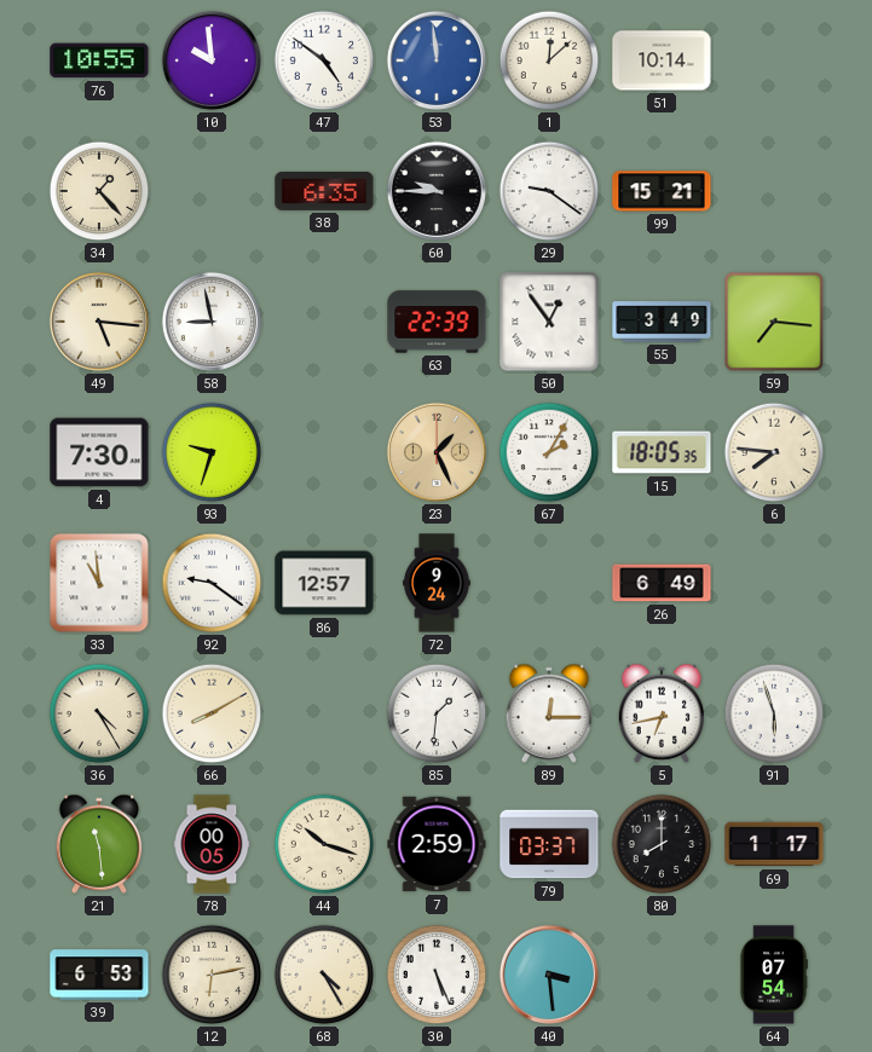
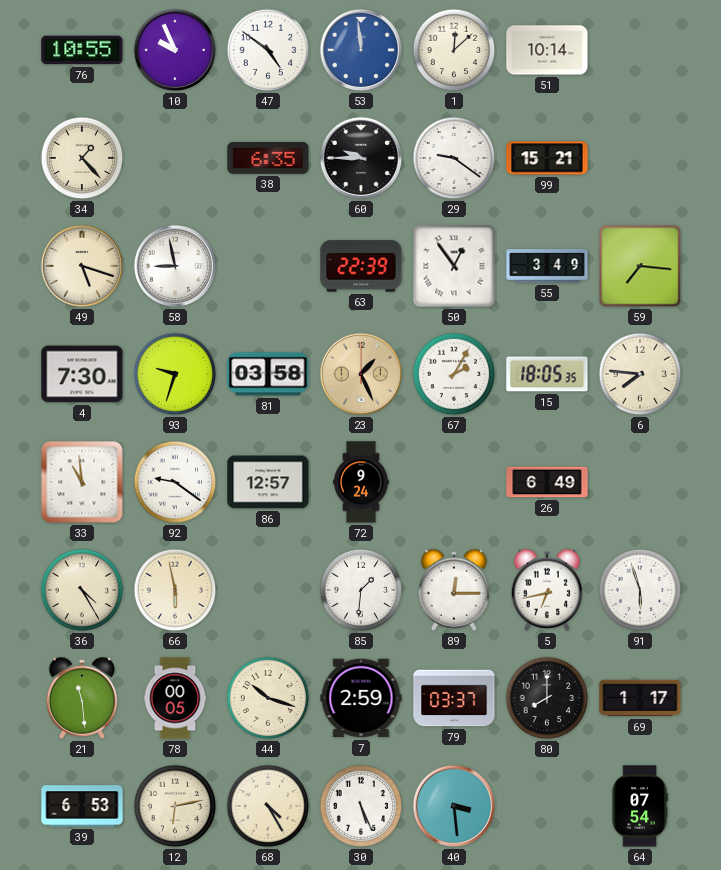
10: 9:59 -> 9:56
49: 5:16 -> 5:18
81: none -> 03:58
66: 8:10 -> 5:58
